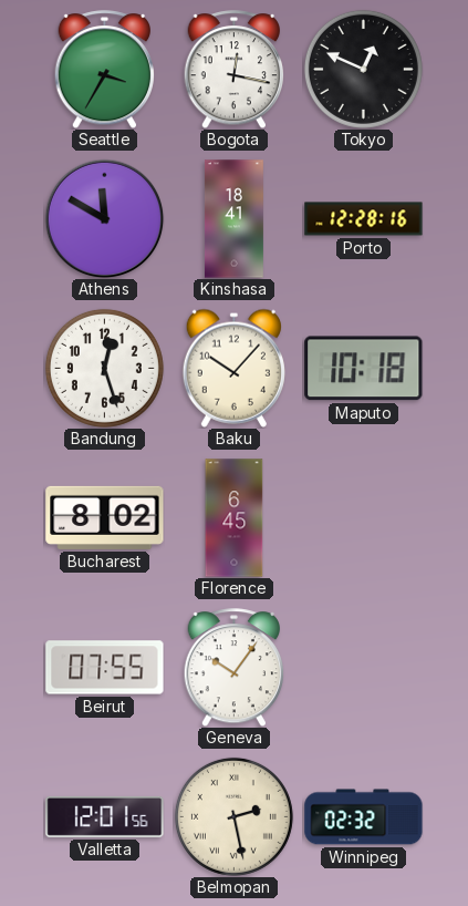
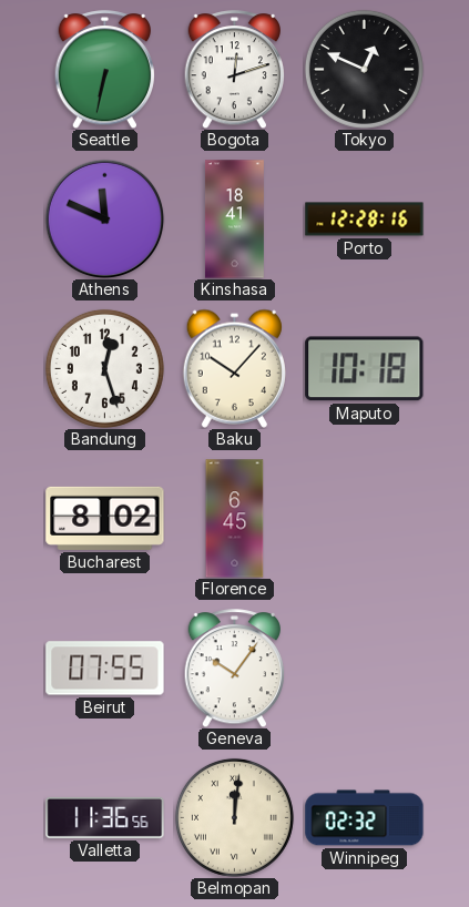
Seattle: 3:35 -> 6:32
Bogota: 12:17 -> 12:12
Athens: 11:50 -> 11:49
Valletta: 12:01 -> 11:36
Belmopan: 2:28 -> 12:01
